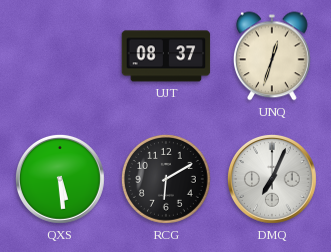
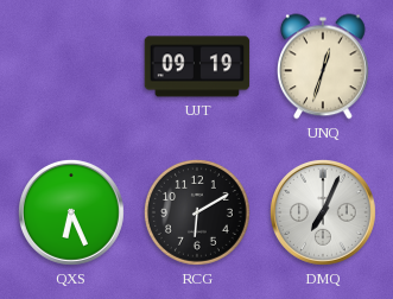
UJT: 08:37 -> 09:19
QXS: 5:29 -> 6:26
